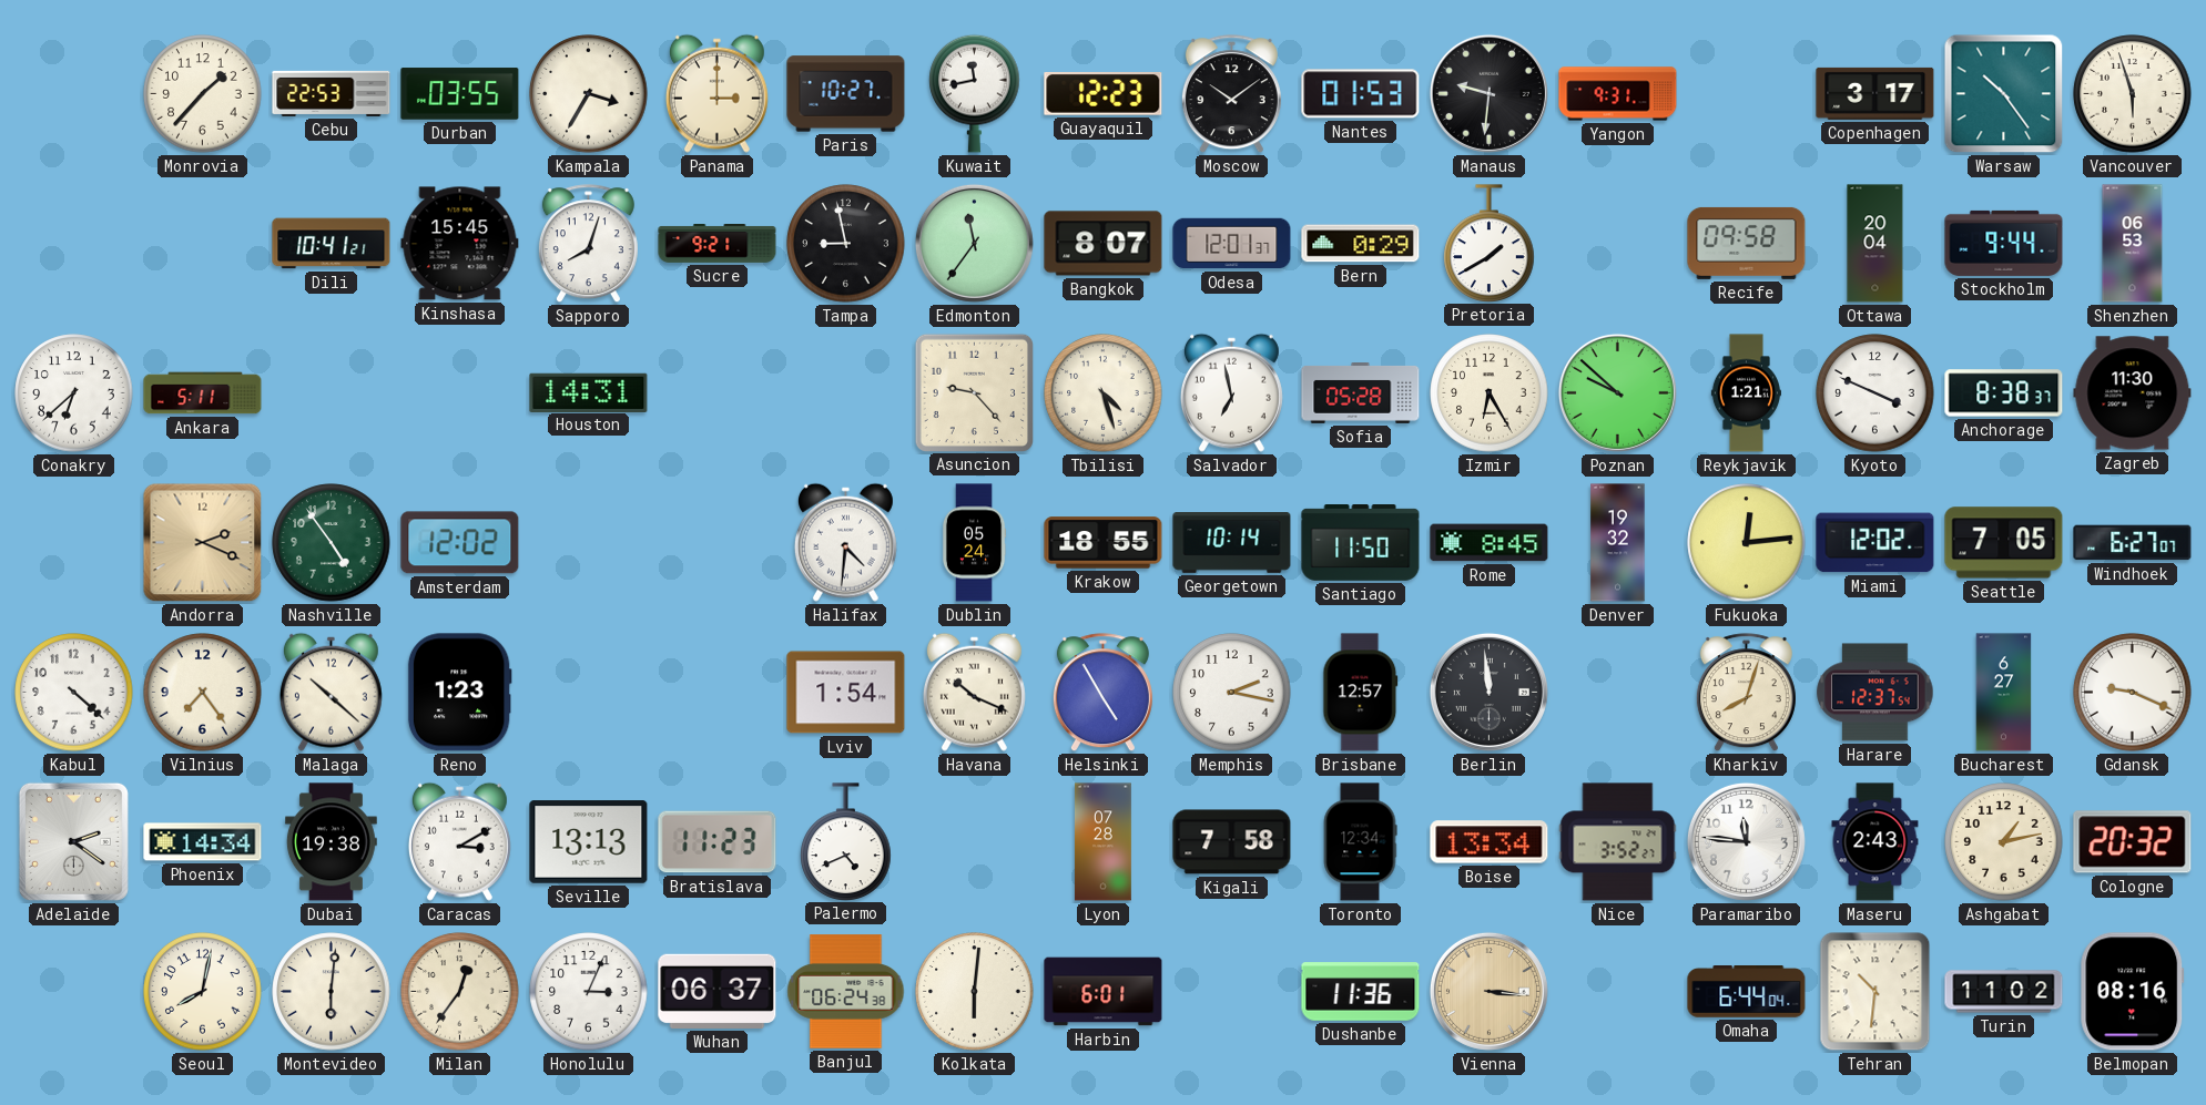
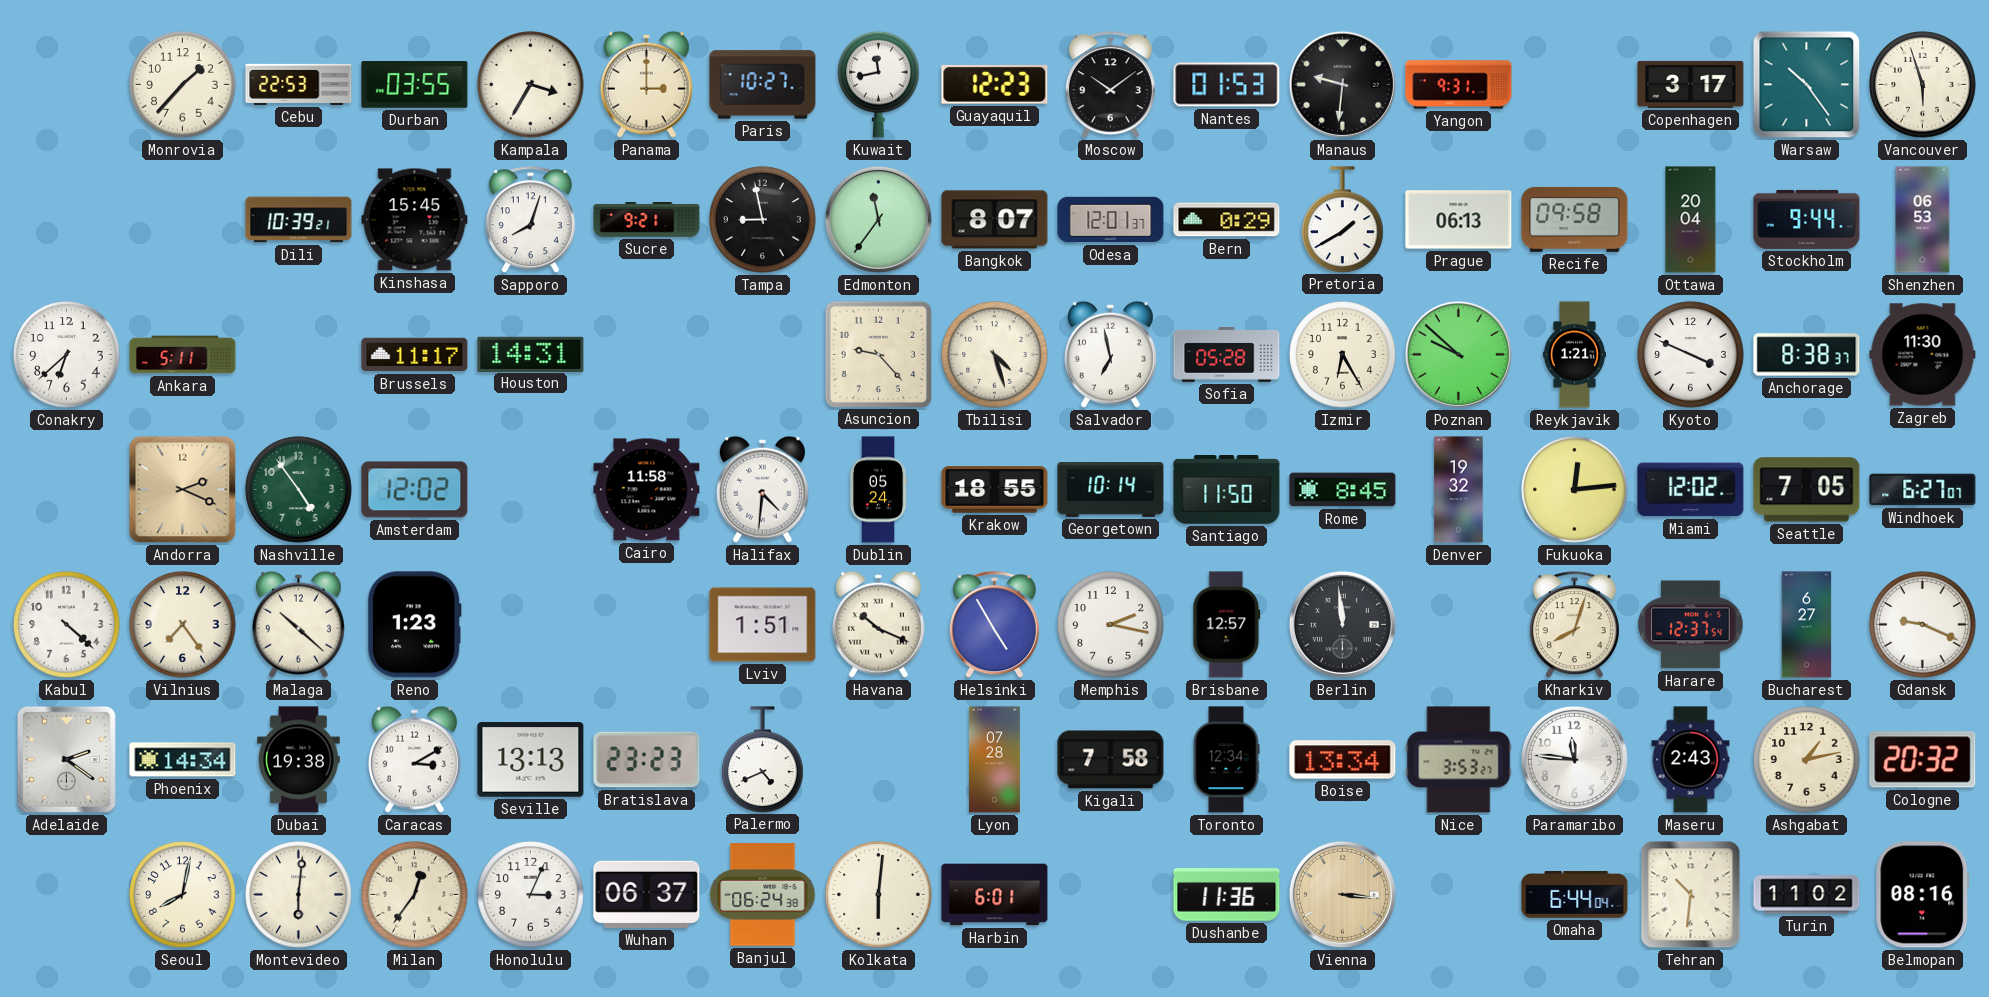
Dili: 10:41 -> 10:39
Prague: none -> 06:13
Brussels: none -> 11:17
Cairo: none -> 11:58
Lviv: 1:54 -> 1:51
Bratislava: 11:23 -> 23:23
Nice: 3:52 -> 3:53
